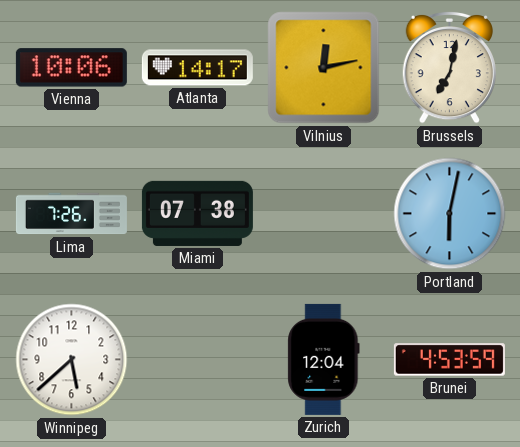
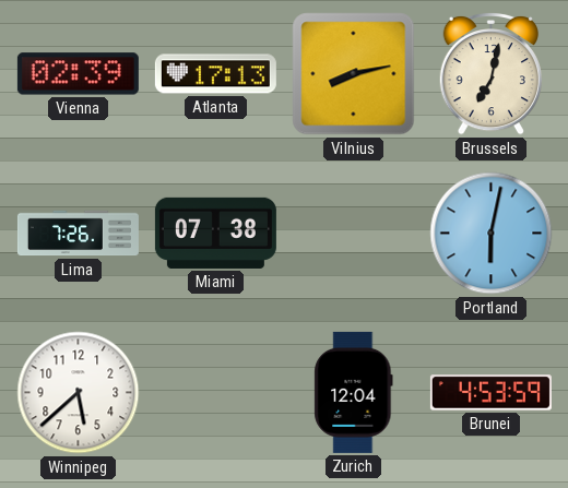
Vienna: 10:06 -> 02:39
Atlanta: 14:17 -> 17:13
Vilnius: 12:13 -> 8:13
